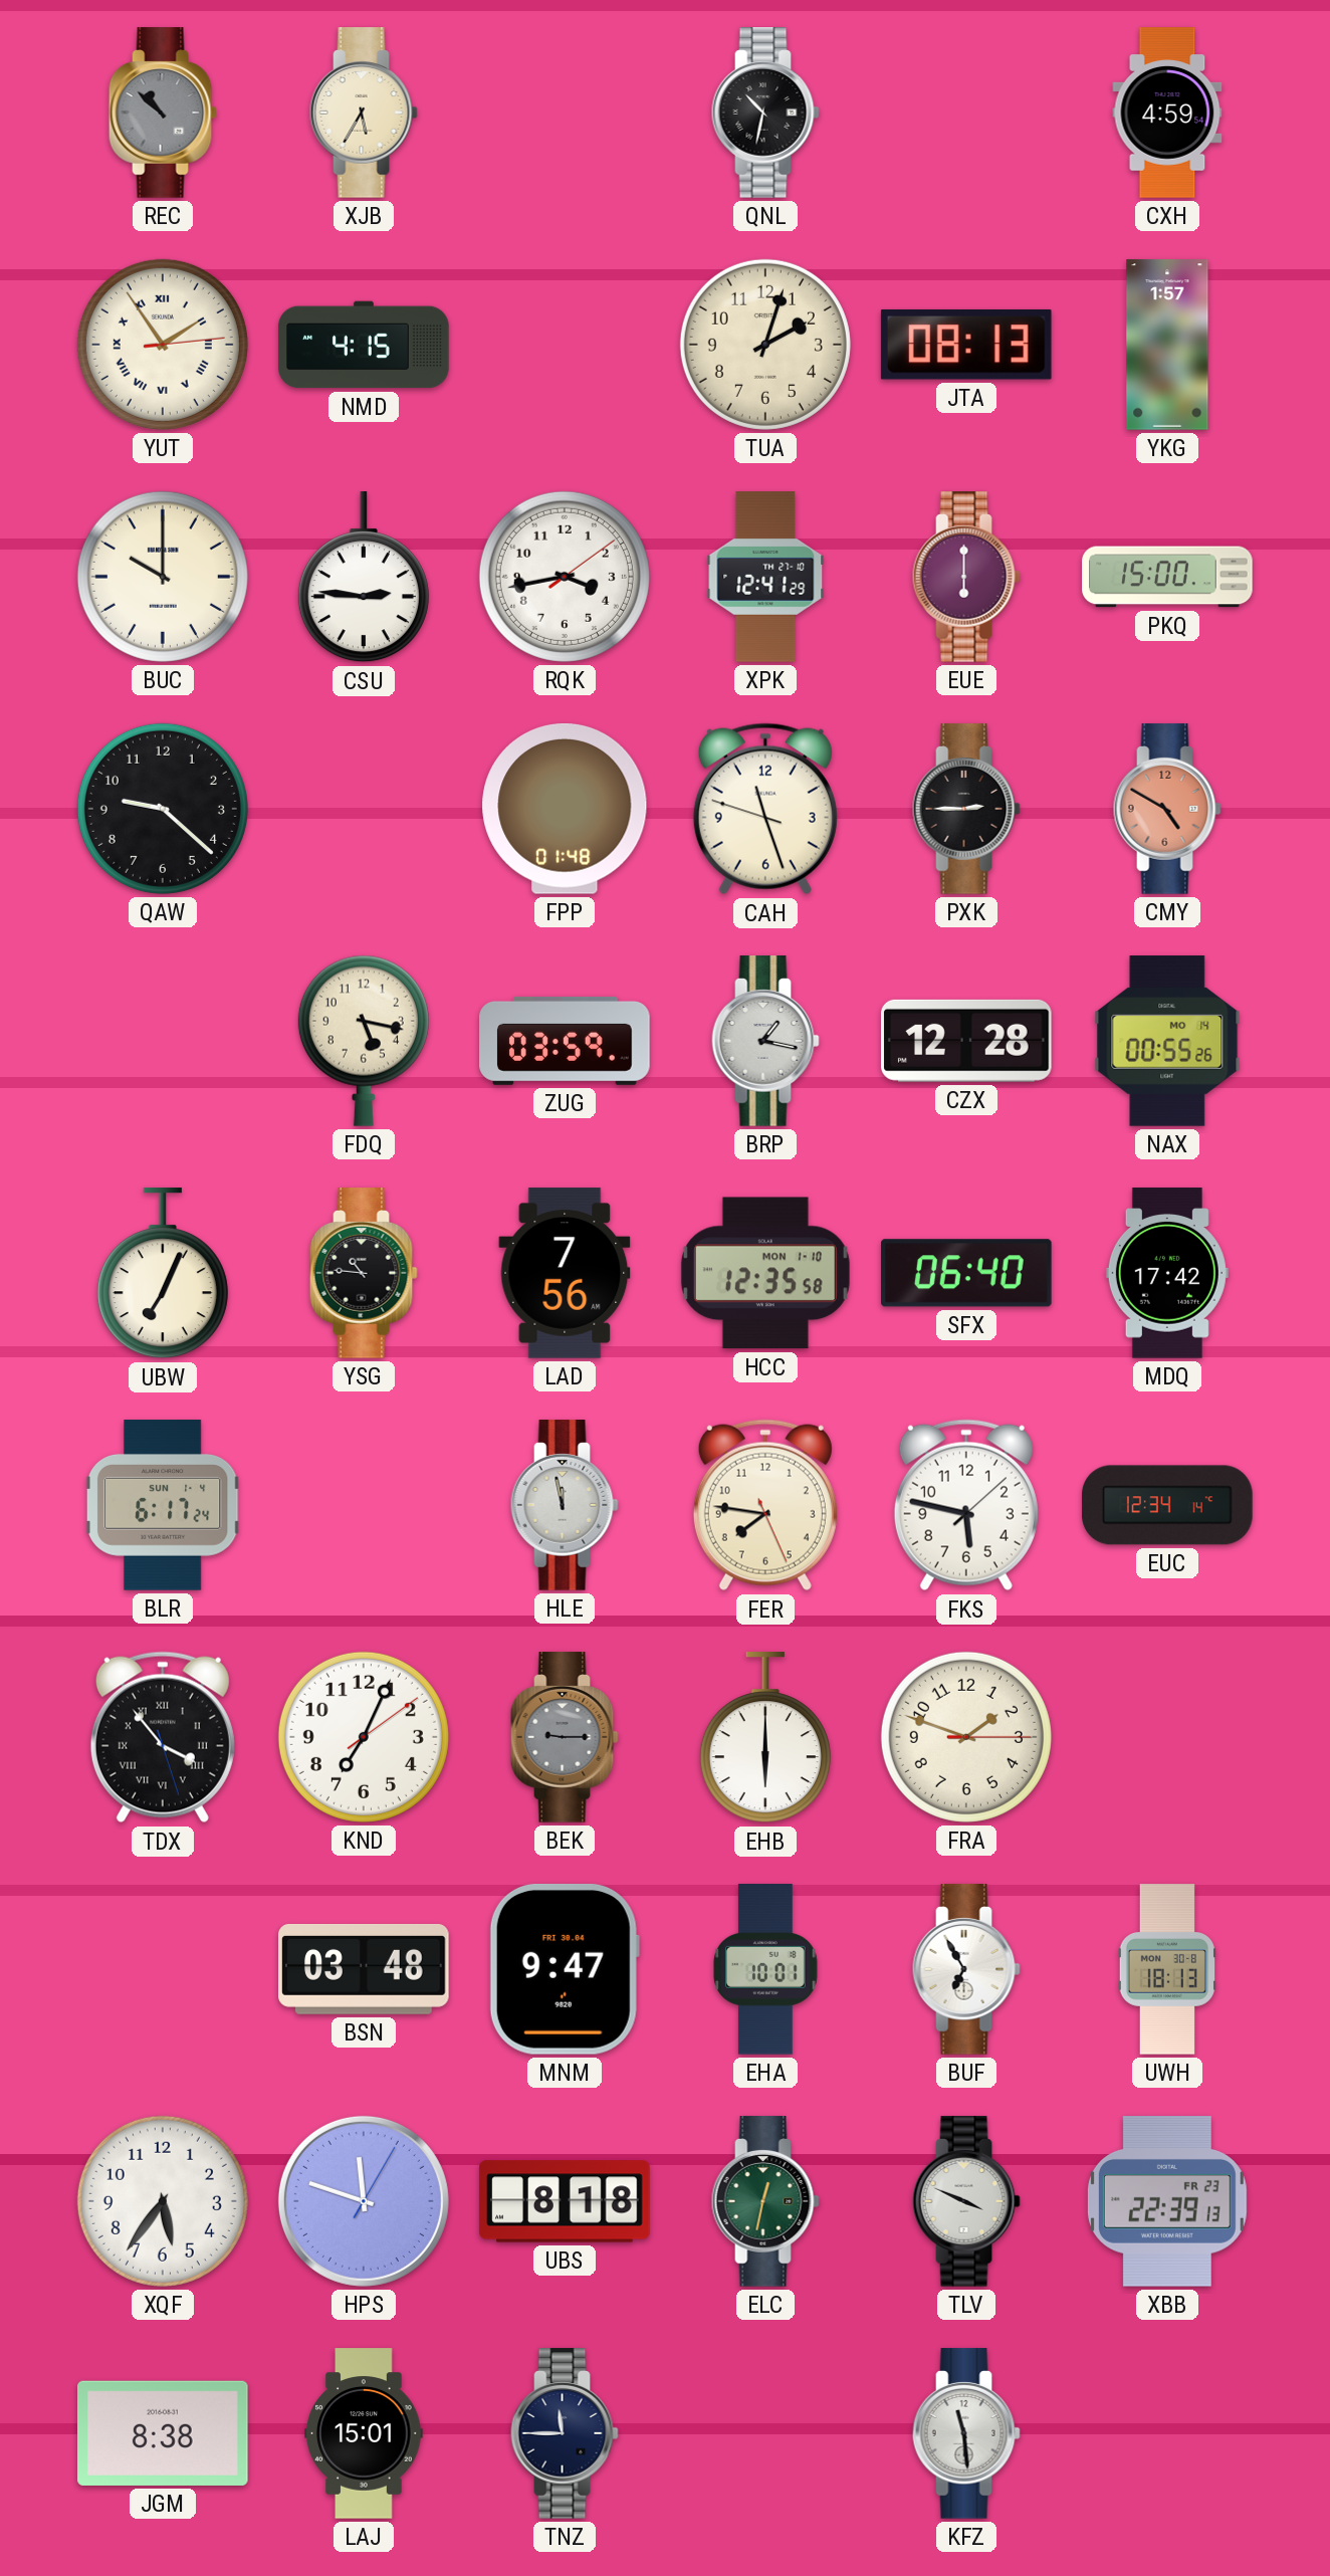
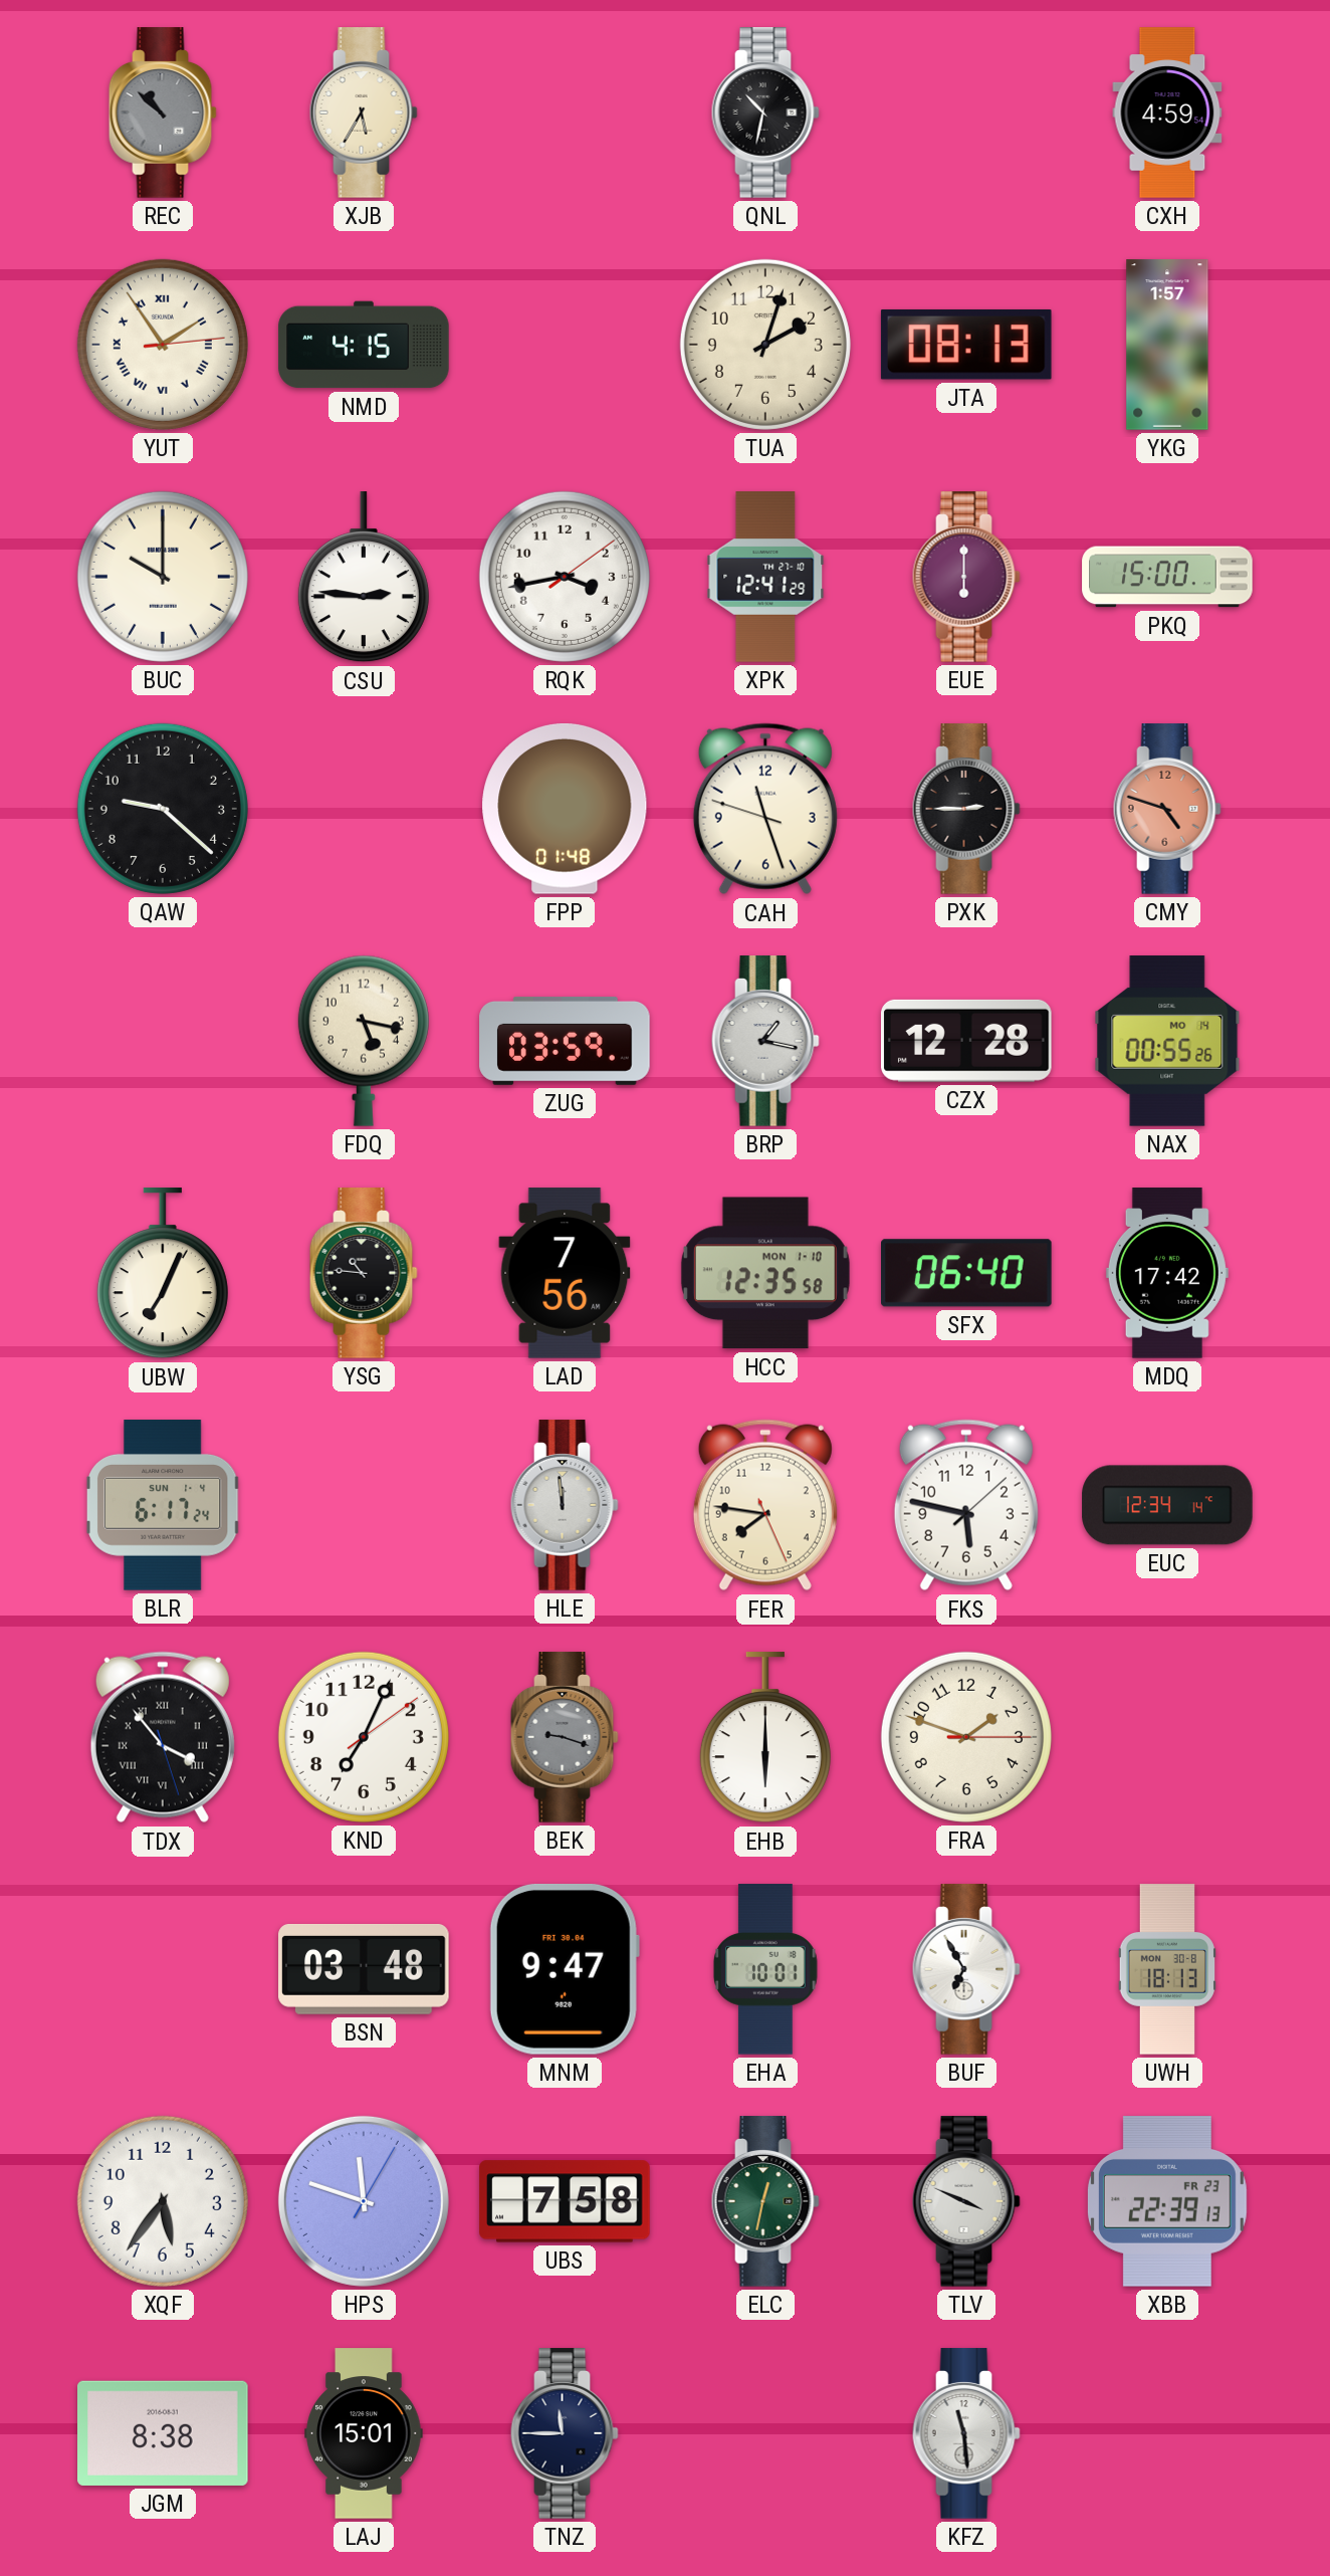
CMY: 4:50 -> 4:48
HLE: 11:58 -> 11:59
BEK: 9:15 -> 9:18
UBS: 8:18 -> 7:58
